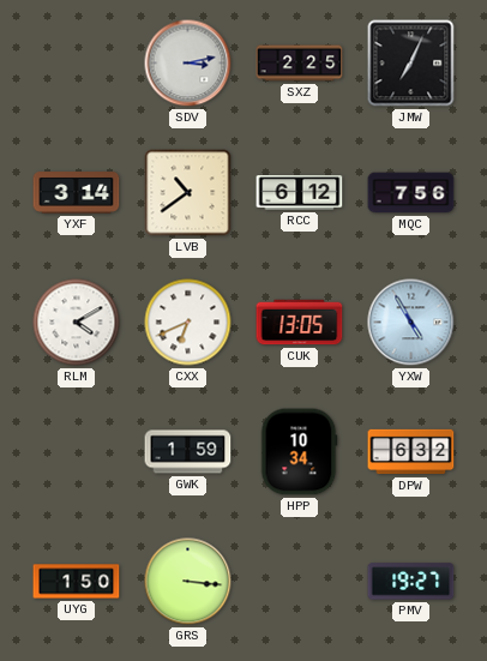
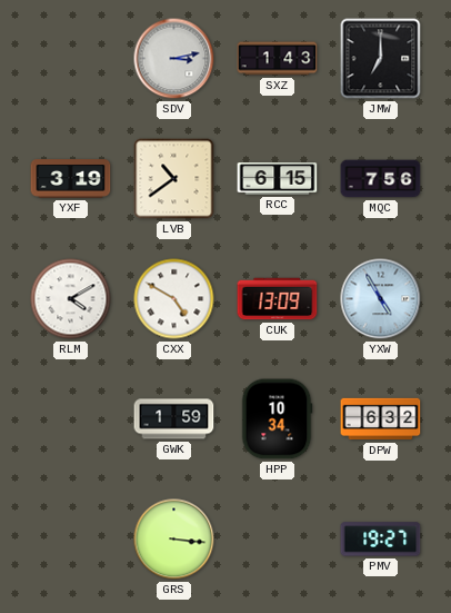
SXZ: 2:25 -> 1:43
JMW: 7:04 -> 7:00
YXF: 3:14 -> 3:19
RCC: 6:12 -> 6:15
CXX: 6:41 -> 4:50
CUK: 13:05 -> 13:09
UYG: 1:50 -> none
